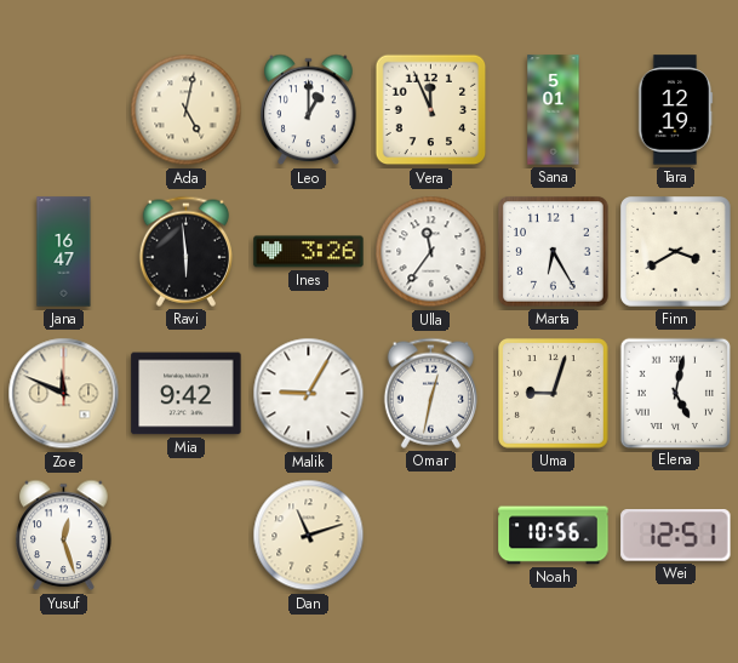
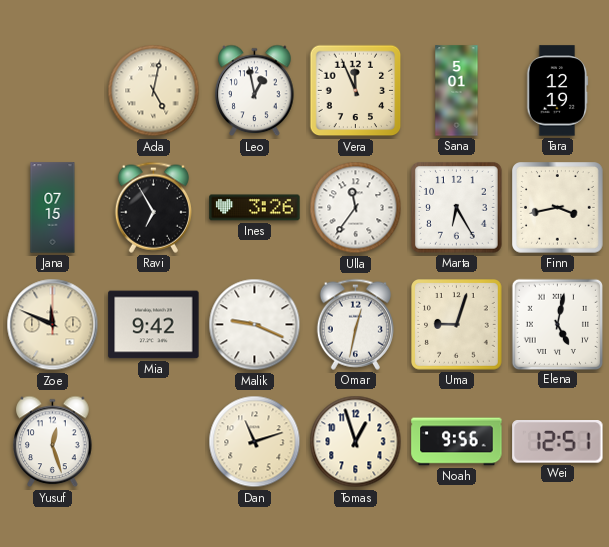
Leo: 1:00 -> 12:58
Jana: 16:47 -> 07:15
Ravi: 5:59 -> 6:55
Finn: 3:40 -> 3:43
Malik: 9:05 -> 9:19
Tomas: none -> 12:57
Noah: 10:56 -> 9:56
